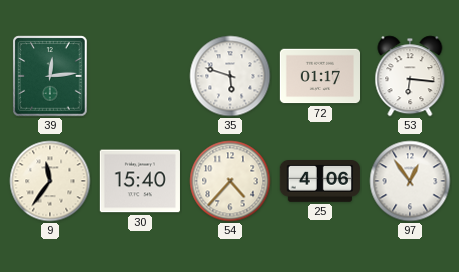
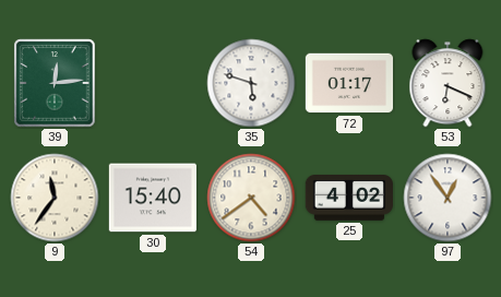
53: 6:16 -> 6:19
54: 4:37 -> 4:39
25: 4:06 -> 4:02
